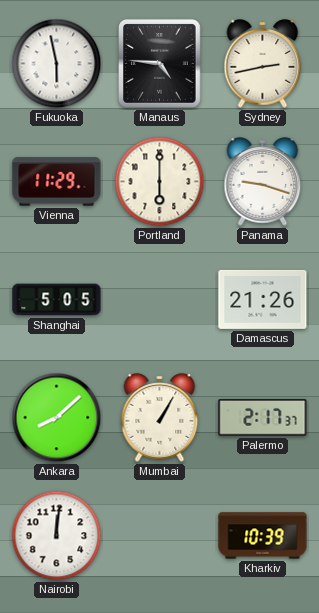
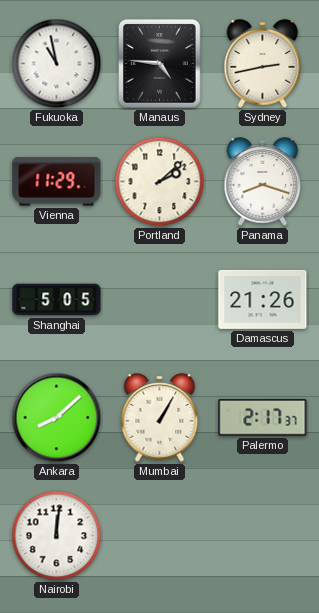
Fukuoka: 5:58 -> 10:58
Portland: 6:00 -> 2:08
Panama: 9:18 -> 8:18
Kharkiv: 10:39 -> none
